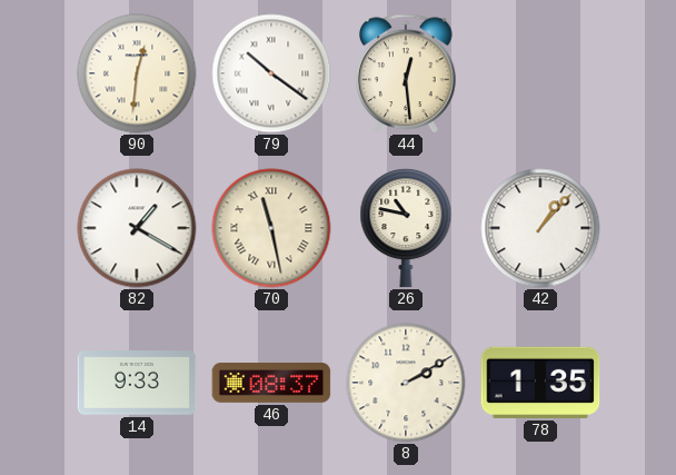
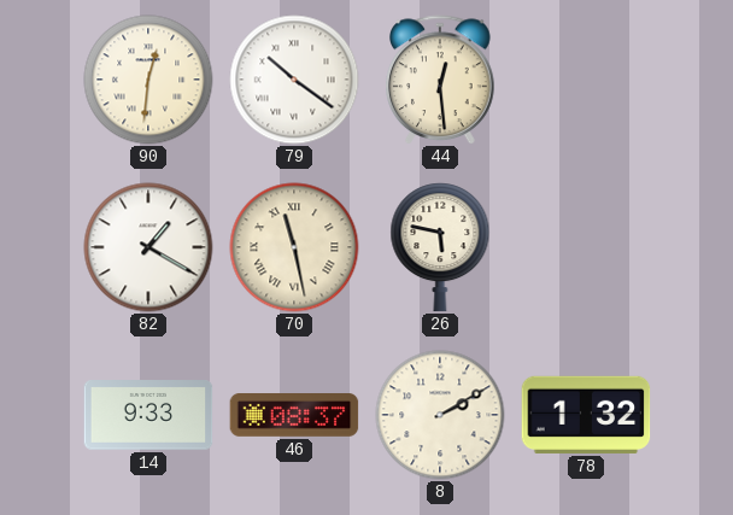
26: 10:47 -> 5:47
42: 1:07 -> none
78: 1:35 -> 1:32
